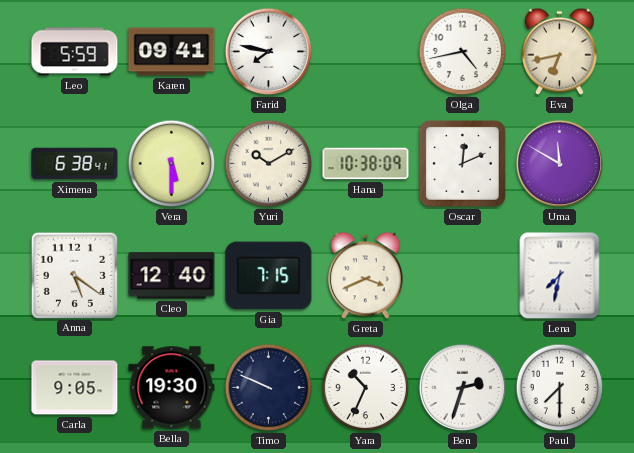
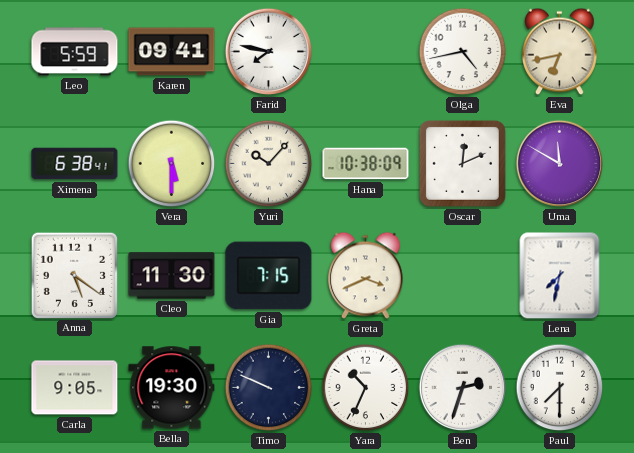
Yuri: 10:10 -> 10:07
Cleo: 12:40 -> 11:30
